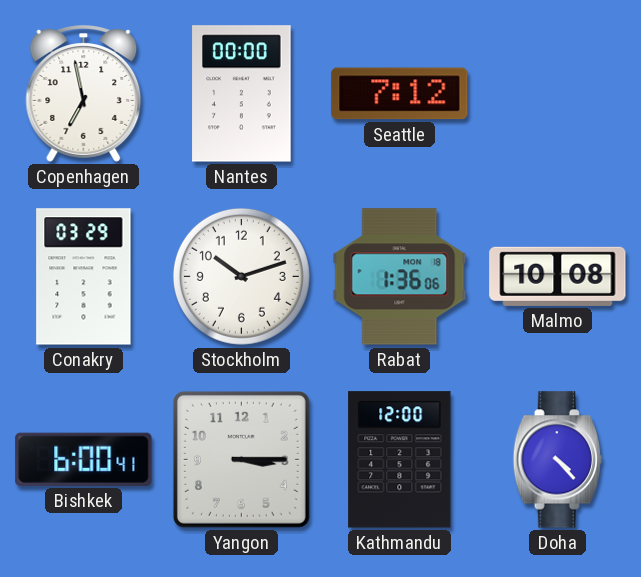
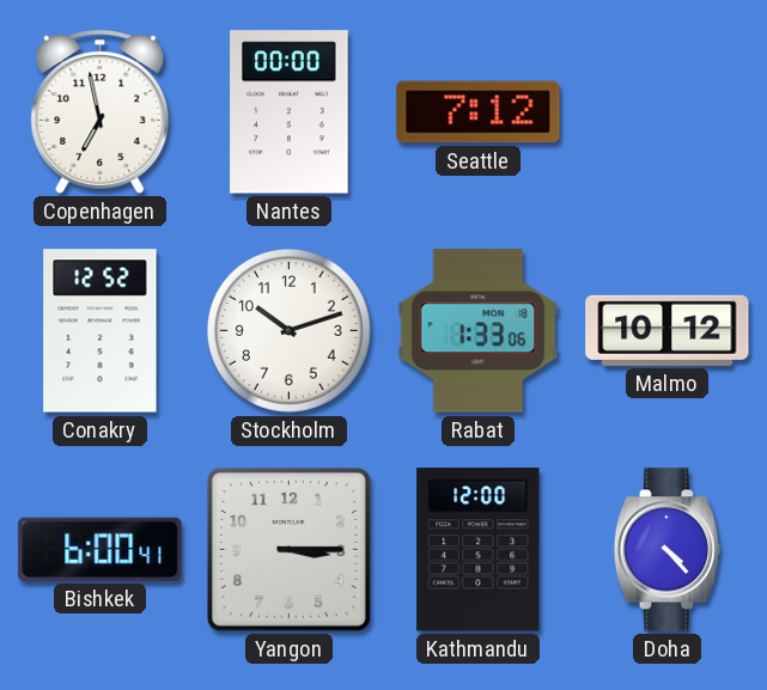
Conakry: 03:29 -> 12:52
Rabat: 1:36 -> 1:33
Malmo: 10:08 -> 10:12
